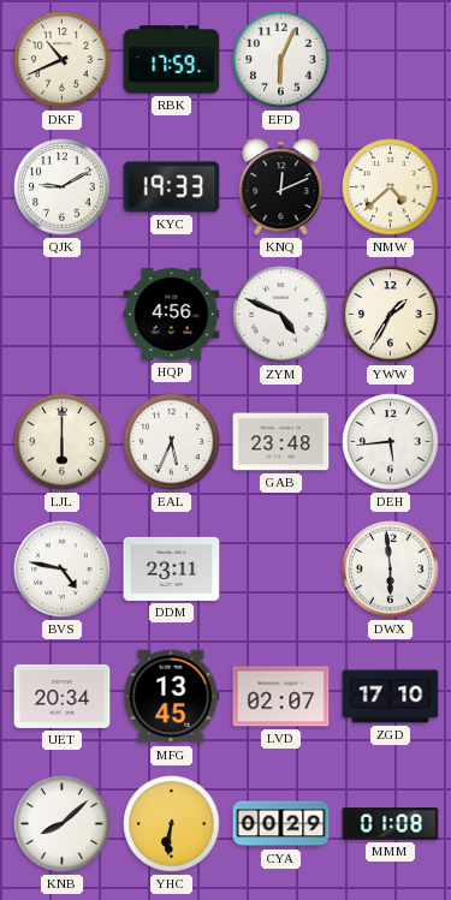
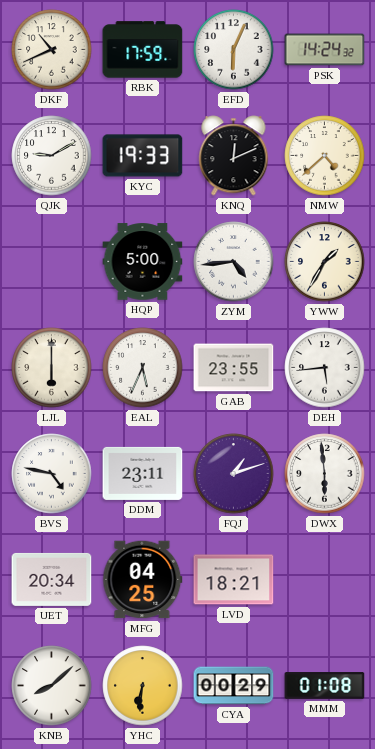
PSK: none -> 14:24
HQP: 4:56 -> 5:00
ZYM: 4:49 -> 4:44
GAB: 23:48 -> 23:55
FQJ: none -> 1:12
MFG: 13:45 -> 04:25
LVD: 02:07 -> 18:21
ZGD: 17:10 -> none
